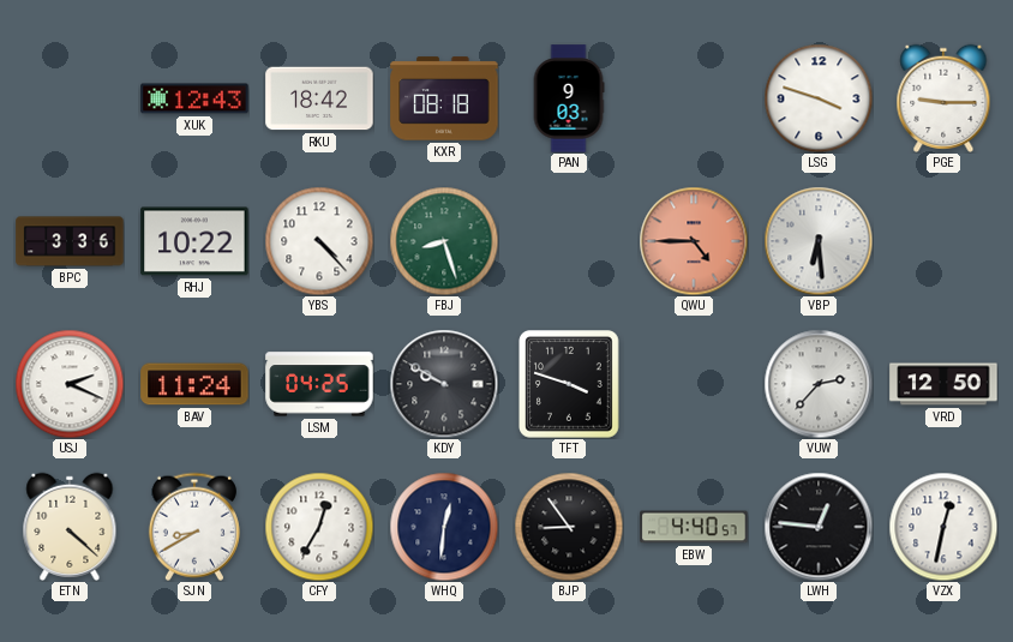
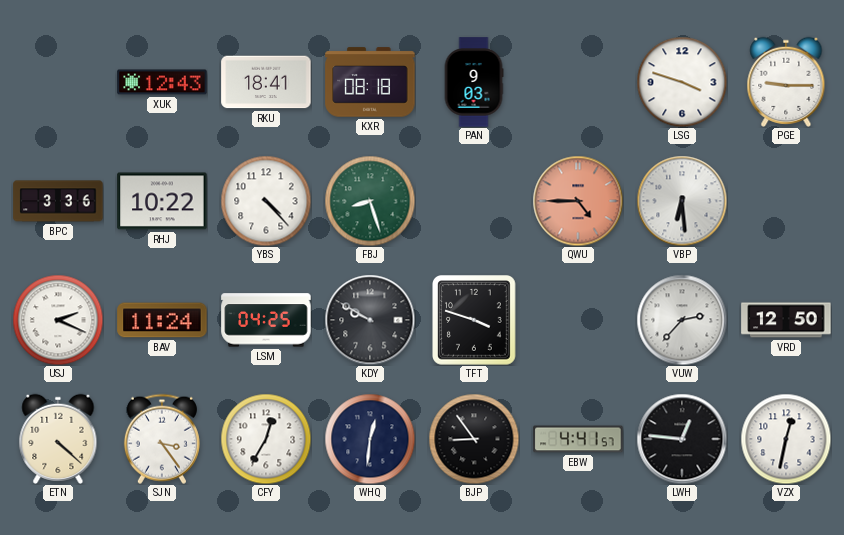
RKU: 18:42 -> 18:41
SJN: 8:40 -> 3:24
EBW: 4:40 -> 4:41
